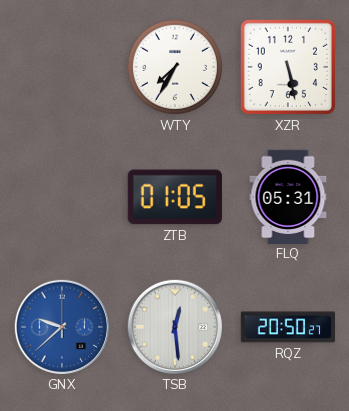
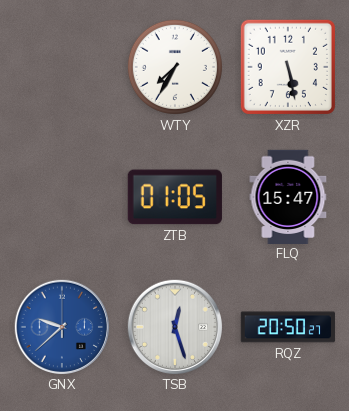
FLQ: 05:31 -> 15:47
TSB: 12:29 -> 12:27
